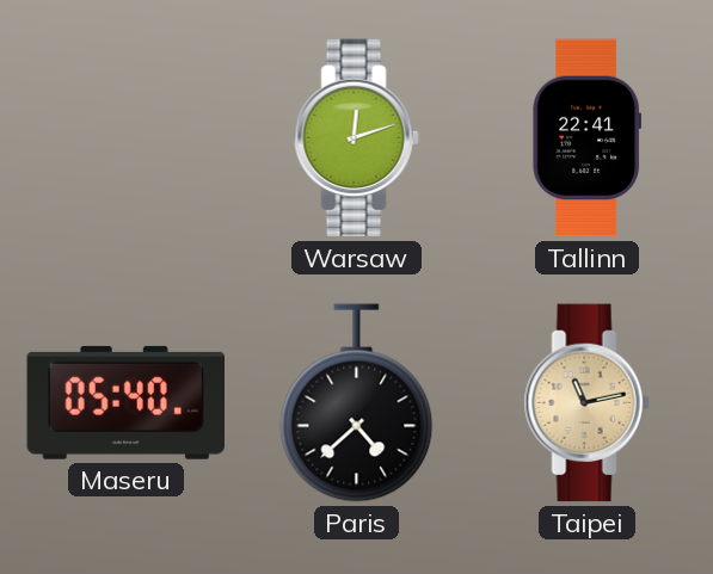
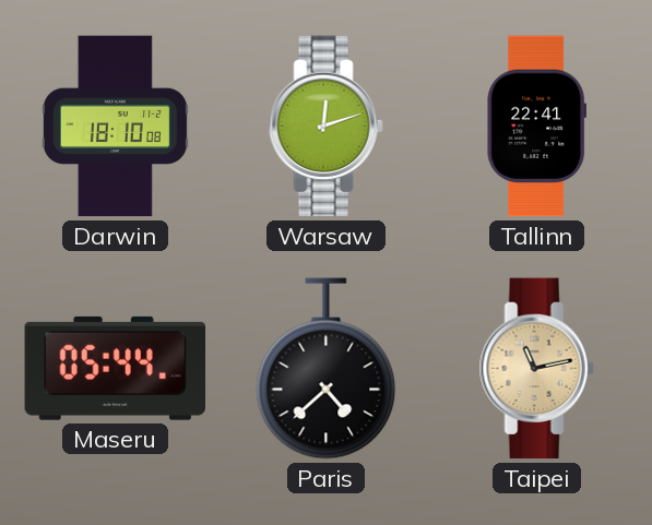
Darwin: none -> 18:10
Maseru: 05:40 -> 05:44
